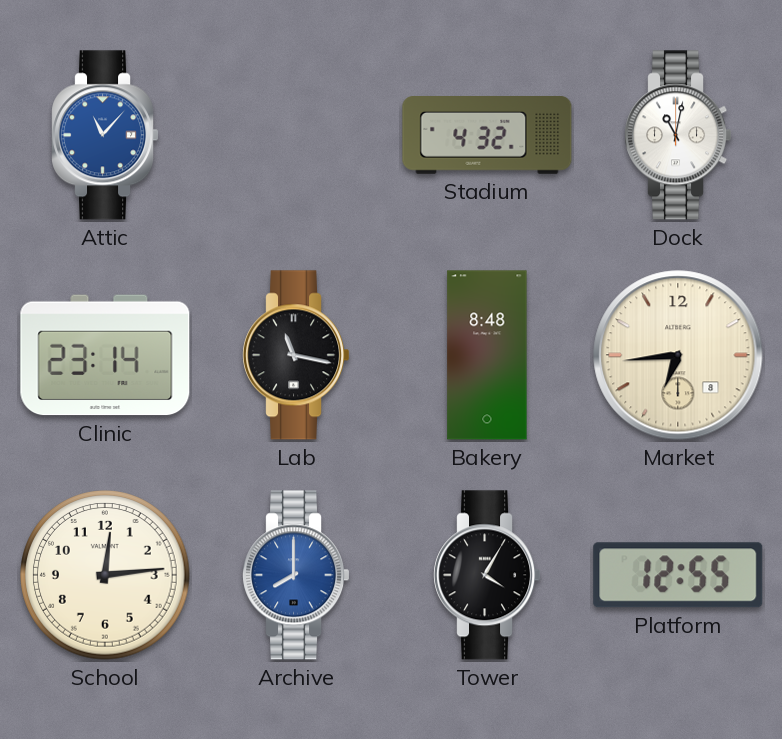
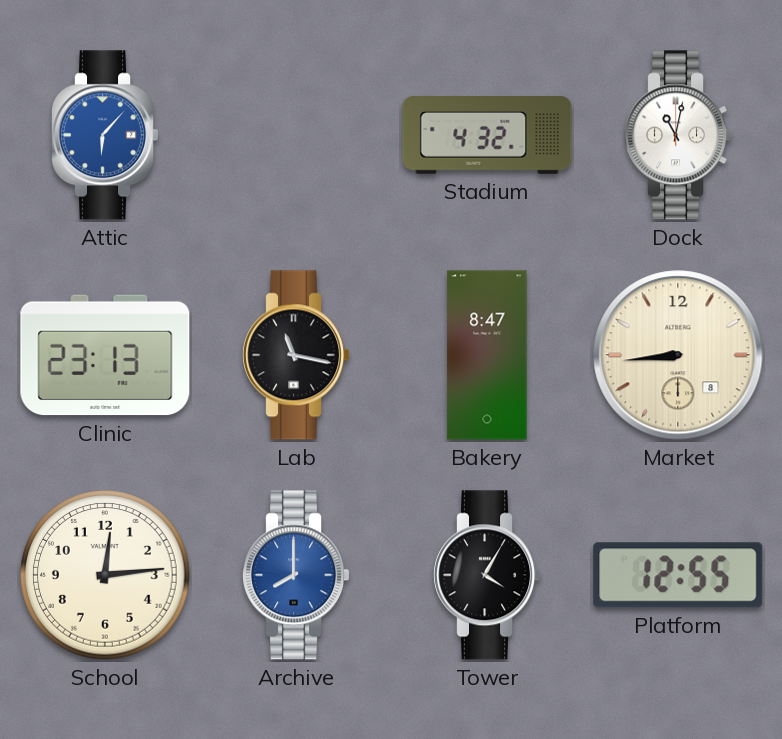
Attic: 11:07 -> 6:07
Clinic: 23:14 -> 23:13
Bakery: 8:48 -> 8:47
Market: 6:44 -> 8:44
